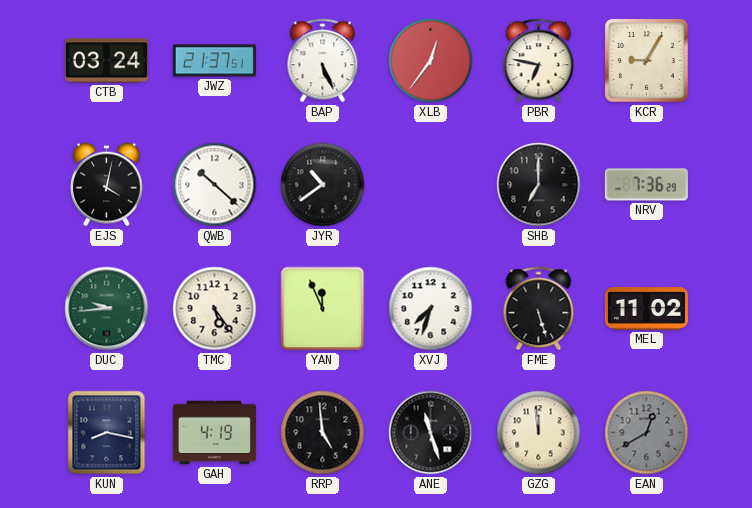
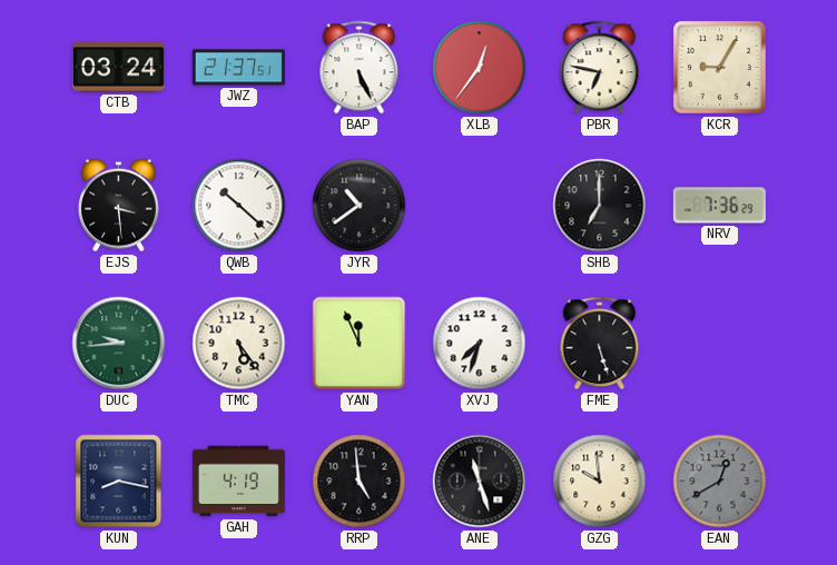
EJS: 4:02 -> 3:29
MEL: 11:02 -> none
GZG: 11:59 -> 9:59
